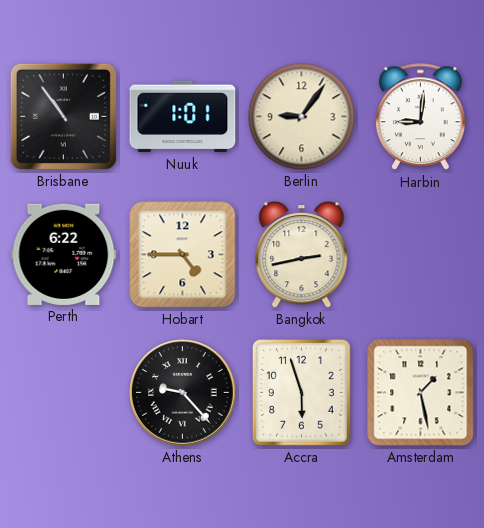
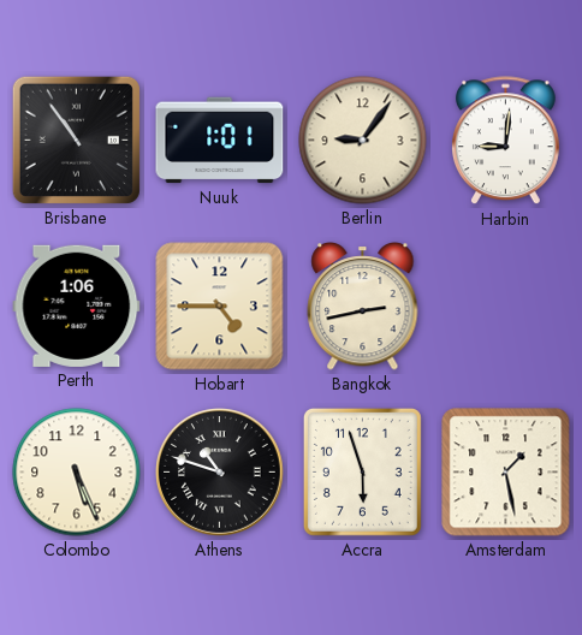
Perth: 6:22 -> 1:06
Colombo: none -> 5:26
Athens: 9:23 -> 10:48
